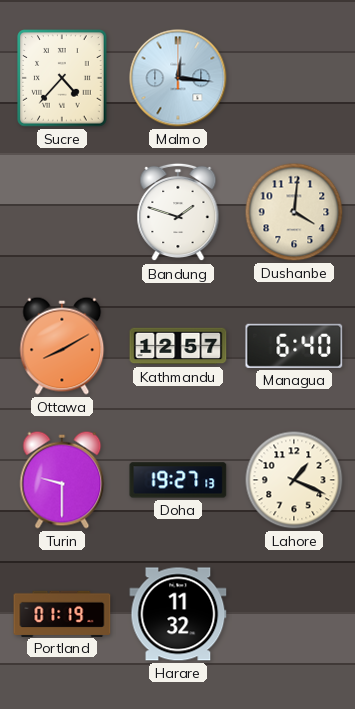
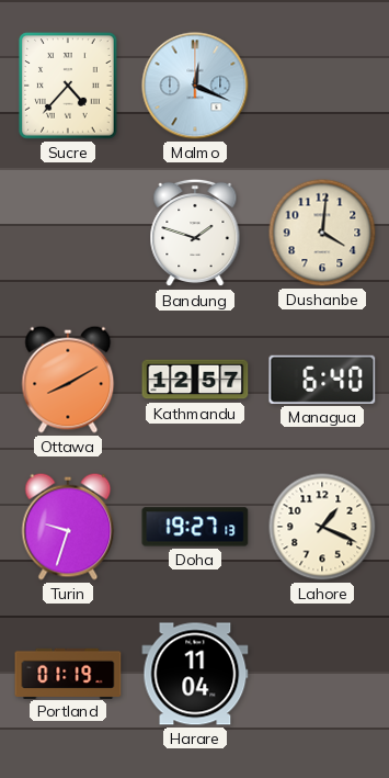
Malmo: 12:16 -> 12:19
Turin: 9:30 -> 9:33
Harare: 11:32 -> 11:04
